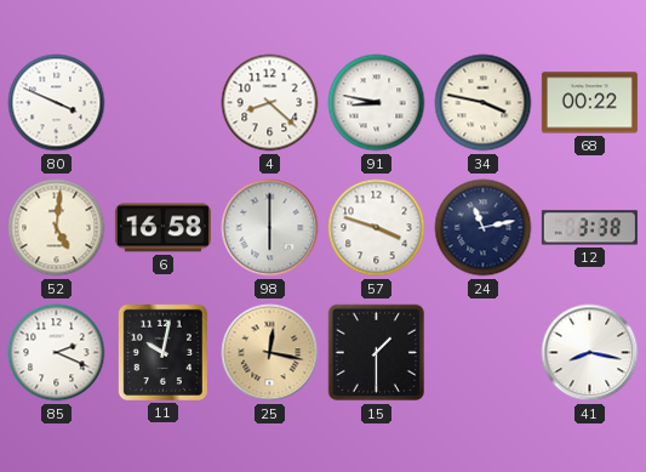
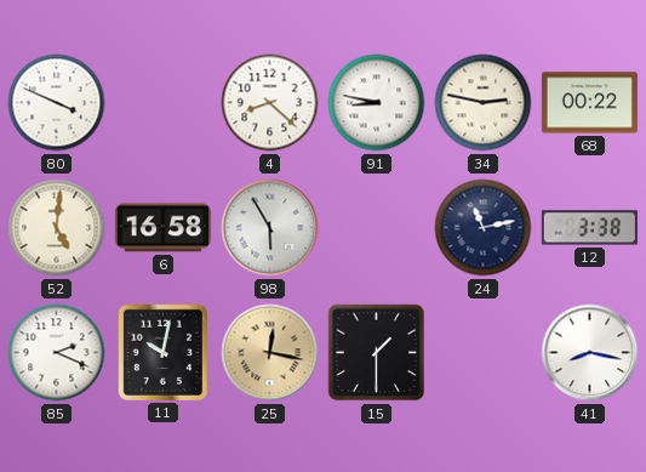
34: 3:47 -> 2:47
98: 6:00 -> 5:55
57: 3:48 -> none
